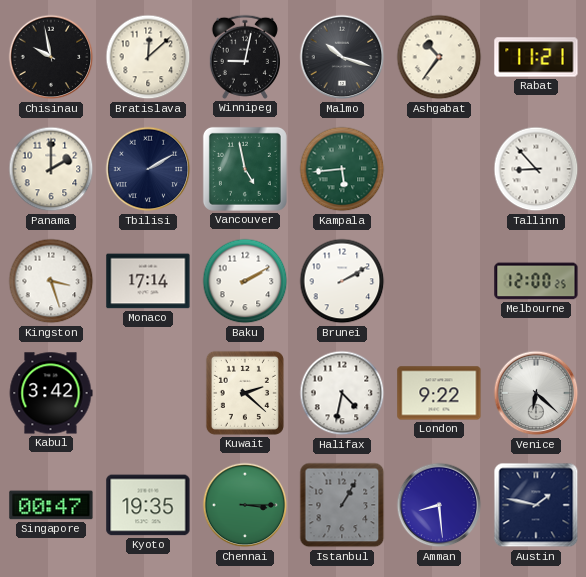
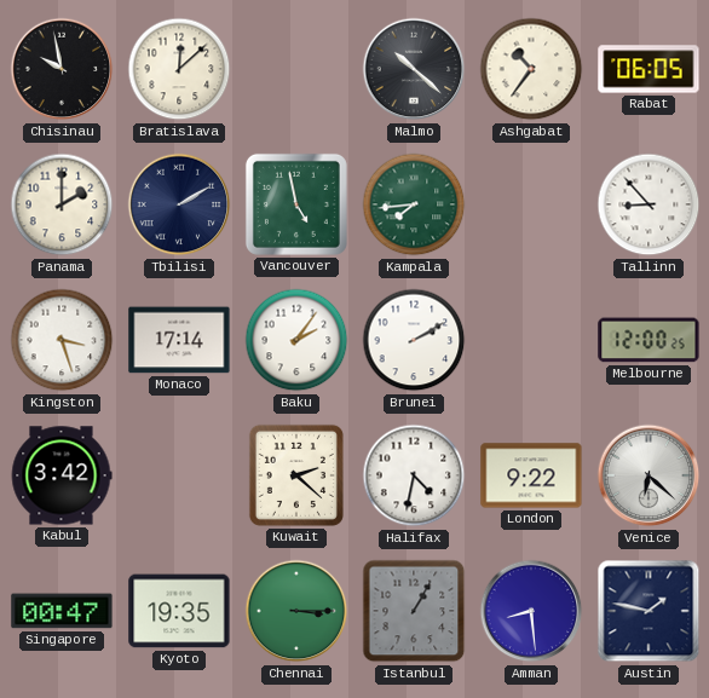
Winnipeg: 9:02 -> none
Malmo: 10:18 -> 10:22
Rabat: 11:21 -> 06:05
Kampala: 5:44 -> 7:44
Baku: 2:10 -> 2:06
